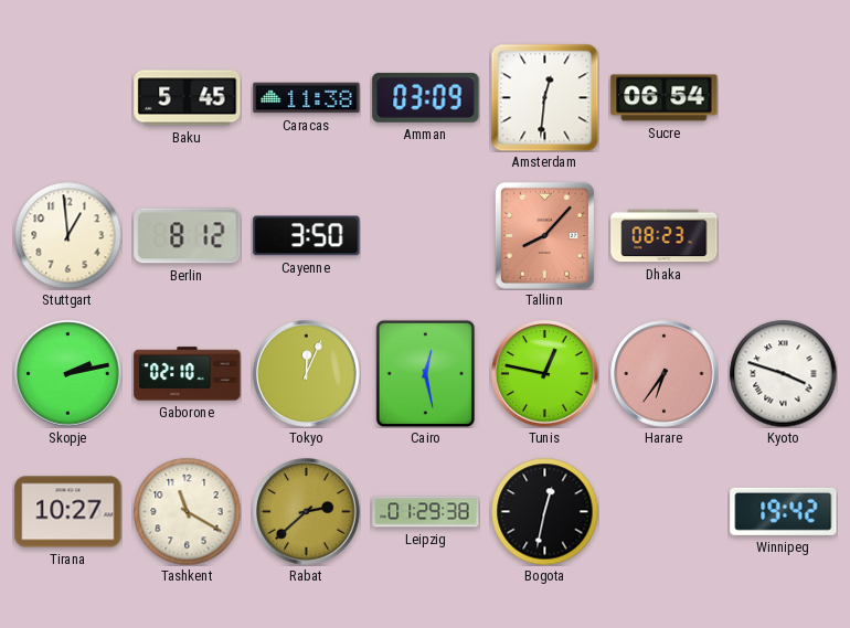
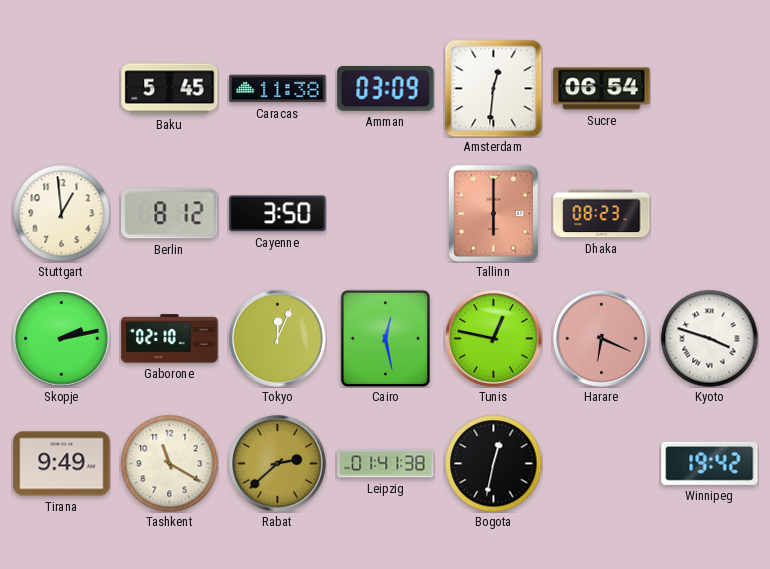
Tallinn: 8:07 -> 6:00
Harare: 6:36 -> 6:19
Tirana: 10:27 -> 9:49
Leipzig: 01:29 -> 01:41
